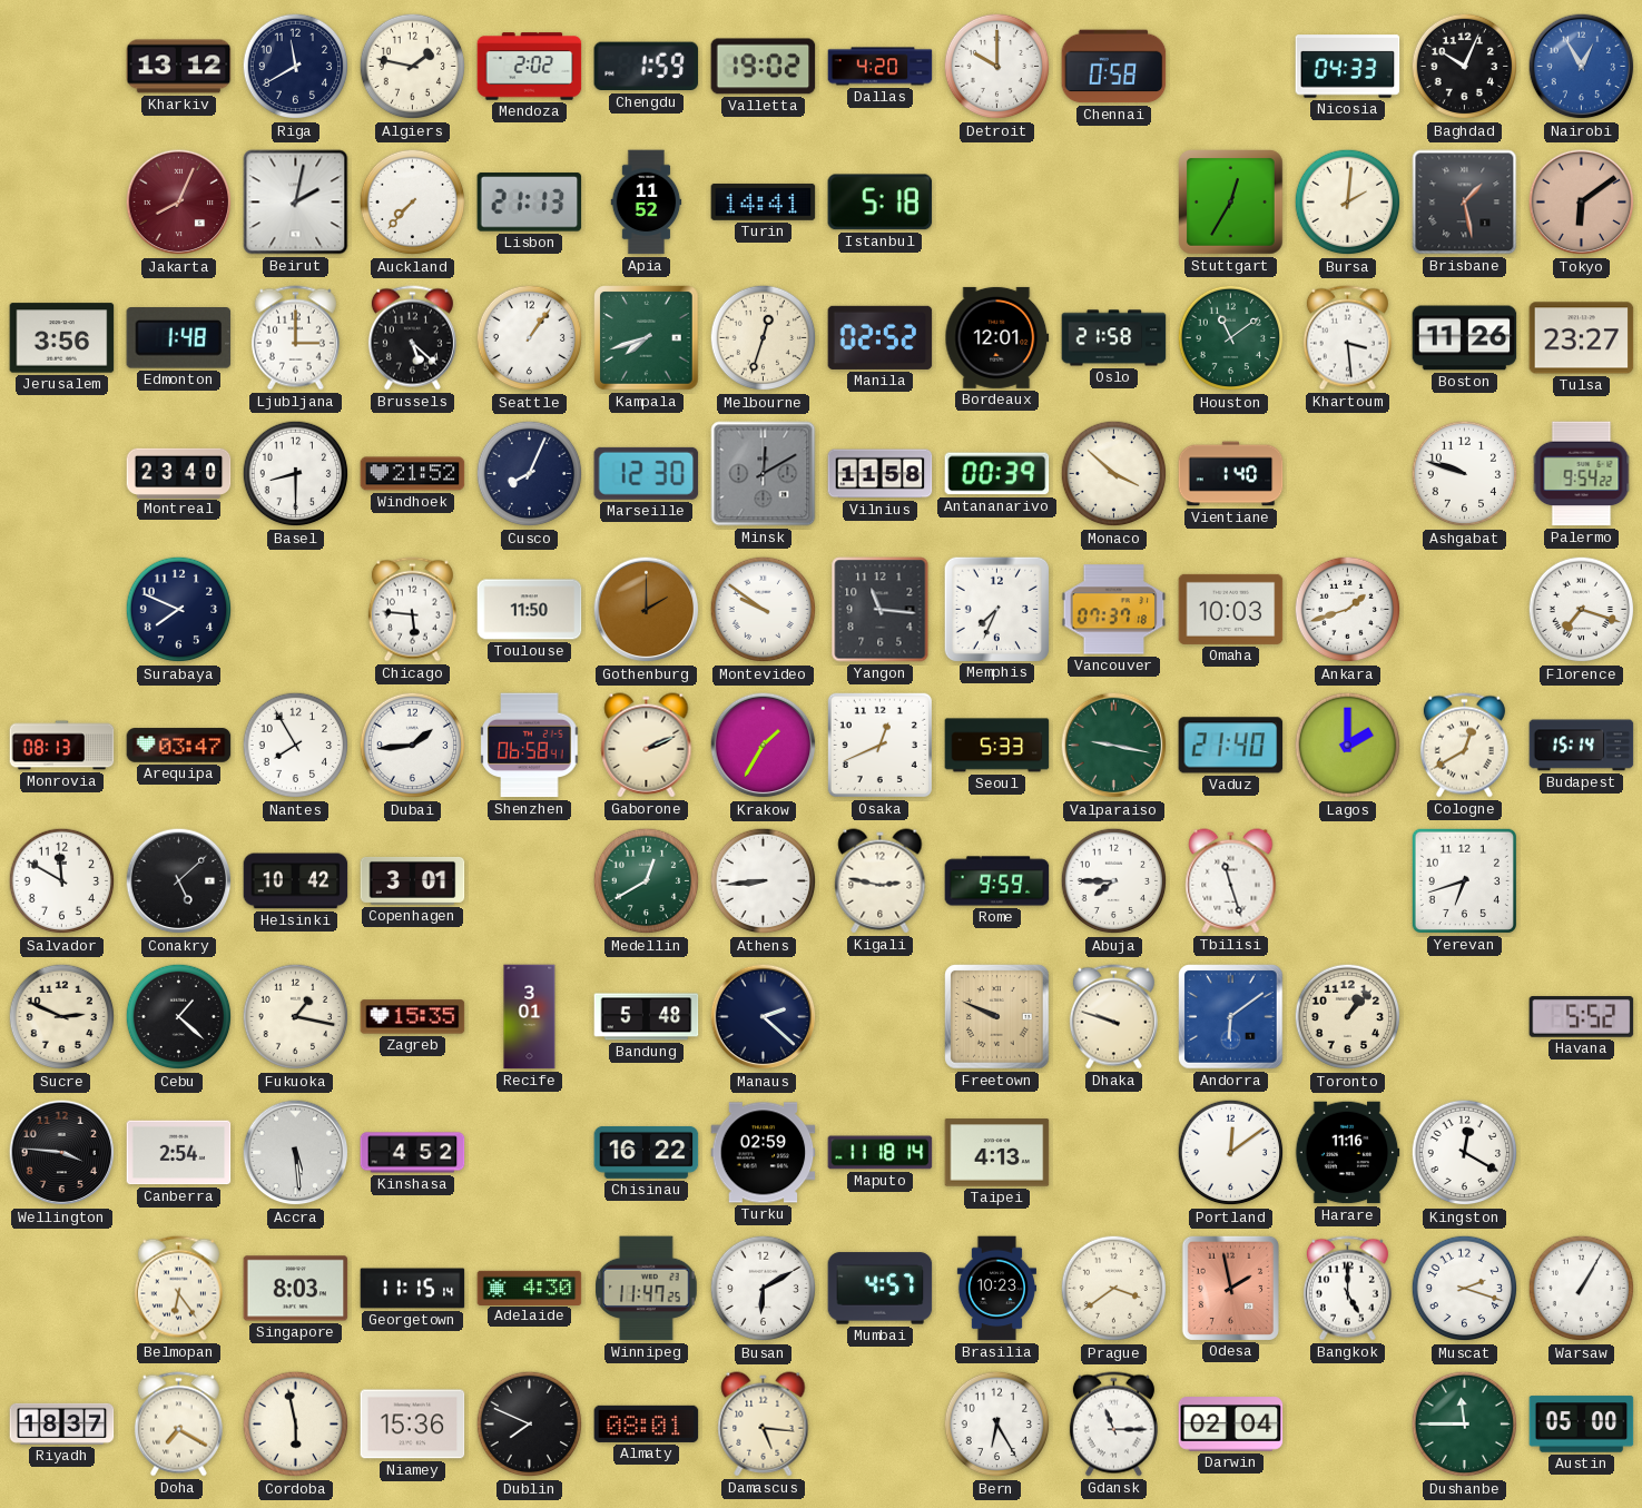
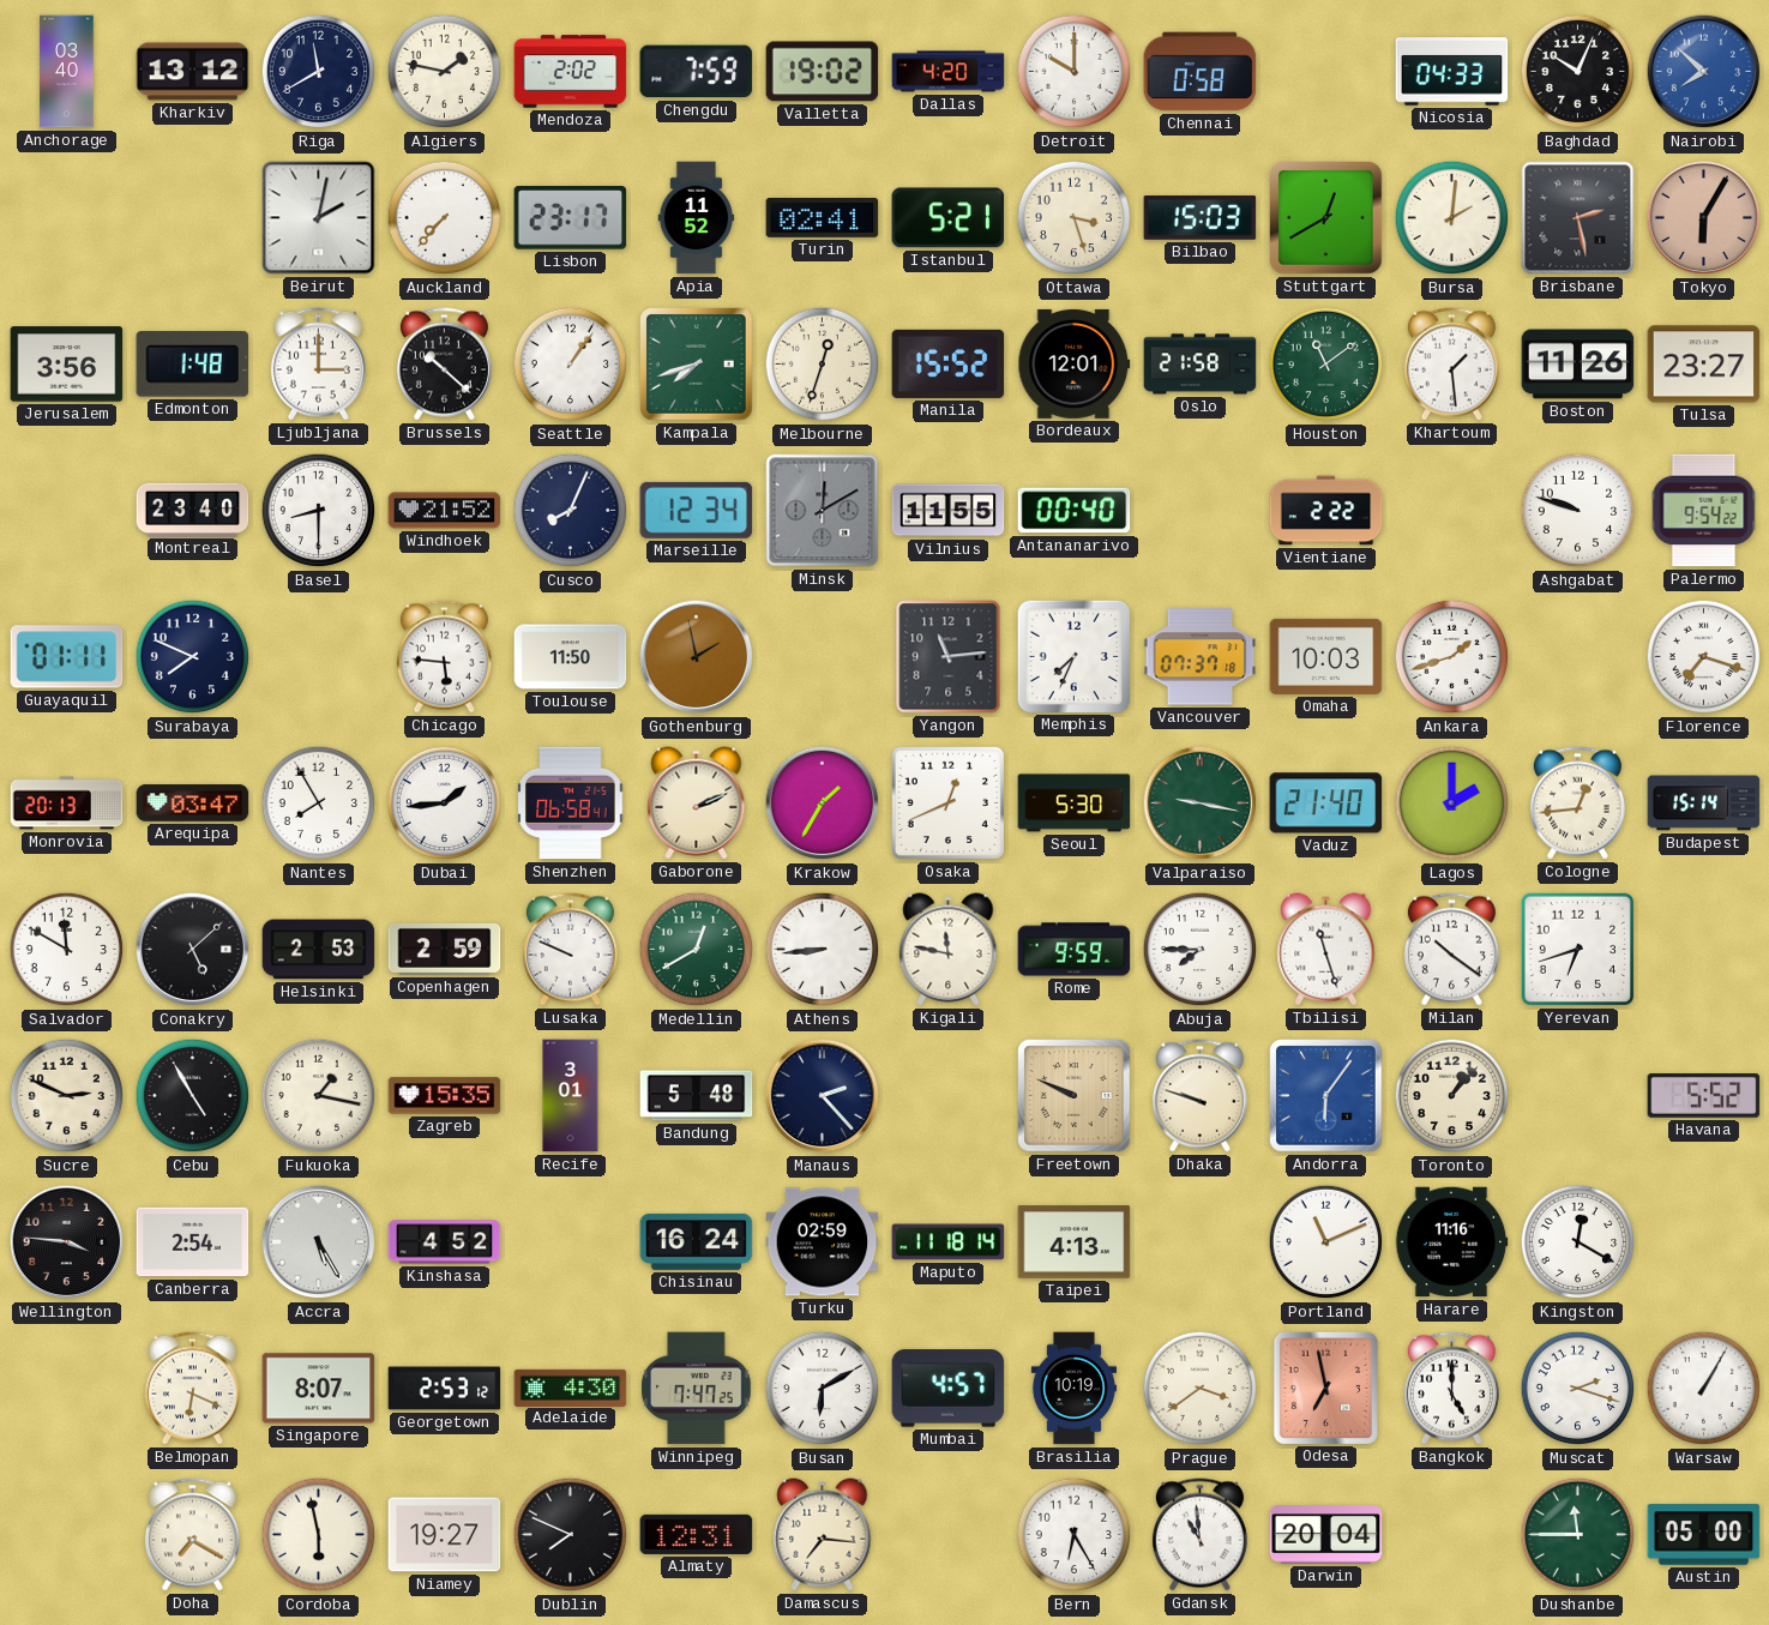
Anchorage: none -> 03:40
Chengdu: 1:59 -> 7:59
Nairobi: 12:55 -> 7:52
Jakarta: 8:04 -> none
Lisbon: 21:13 -> 23:17
Turin: 14:41 -> 02:41
Istanbul: 5:18 -> 5:21
Ottawa: none -> 3:27
Bilbao: none -> 15:03
Stuttgart: 12:35 -> 12:40
Brisbane: 1:28 -> 2:28
Tokyo: 6:09 -> 6:05
Brussels: 5:22 -> 10:22
Manila: 02:52 -> 15:52
Khartoum: 3:29 -> 1:29
Marseille: 12:30 -> 12:34
Vilnius: 11:58 -> 11:55
Antananarivo: 00:39 -> 00:40
Monaco: 3:52 -> none
Vientiane: 1:40 -> 2:22
Guayaquil: none -> 01:11
Gothenburg: 2:00 -> 1:58
Montevideo: 9:51 -> none
Yangon: 11:16 -> 11:14
Monrovia: 08:13 -> 20:13
Seoul: 5:33 -> 5:30
Cologne: 12:40 -> 12:44
Helsinki: 10:42 -> 2:53
Copenhagen: 3:01 -> 2:59
Lusaka: none -> 9:49
Kigali: 2:47 -> 11:47
Milan: none -> 10:21
Cebu: 1:22 -> 4:55
Manaus: 2:22 -> 2:23
Andorra: 6:09 -> 6:06
Accra: 5:29 -> 5:25
Chisinau: 16:22 -> 16:24
Portland: 12:09 -> 11:11
Belmopan: 6:24 -> 6:19
Singapore: 8:03 -> 8:07
Georgetown: 11:15 -> 2:53
Winnipeg: 11:47 -> 7:47
Brasilia: 10:23 -> 10:19
Odesa: 1:58 -> 6:58
Riyadh: 18:37 -> none
Niamey: 15:36 -> 19:27
Almaty: 08:01 -> 12:31
Damascus: 5:16 -> 7:16
Gdansk: 11:15 -> 10:59
Darwin: 02:04 -> 20:04
